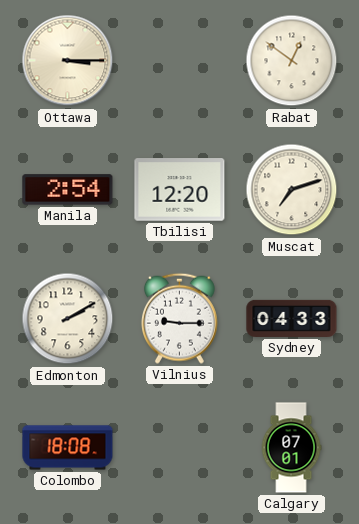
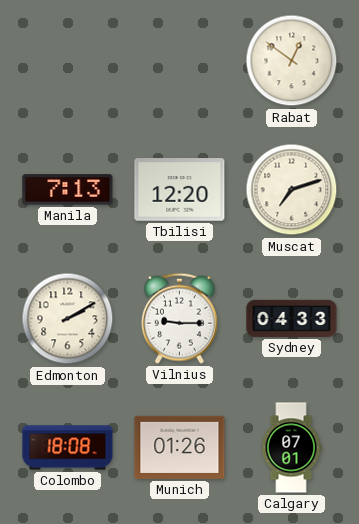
Ottawa: 3:15 -> none
Manila: 2:54 -> 7:13
Munich: none -> 01:26
